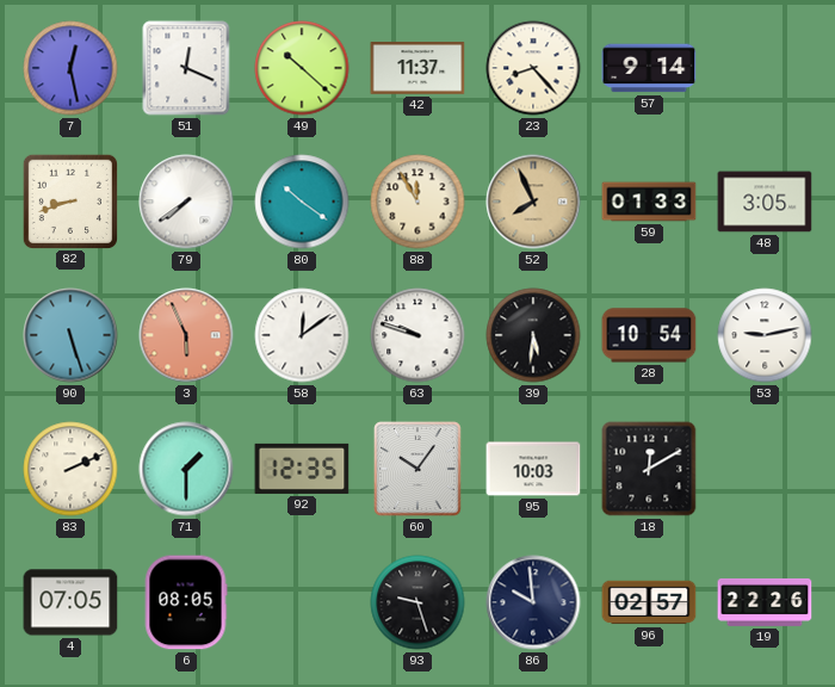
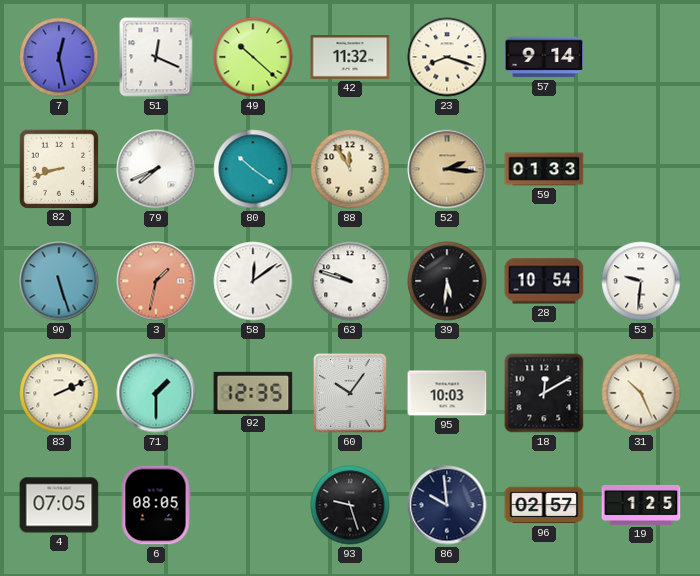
42: 11:37 -> 11:32
23: 8:23 -> 8:18
79: 7:39 -> 7:41
52: 7:56 -> 2:16
48: 3:05 -> none
3: 5:56 -> 1:32
53: 9:13 -> 9:31
31: none -> 10:26
19: 22:26 -> 1:25
